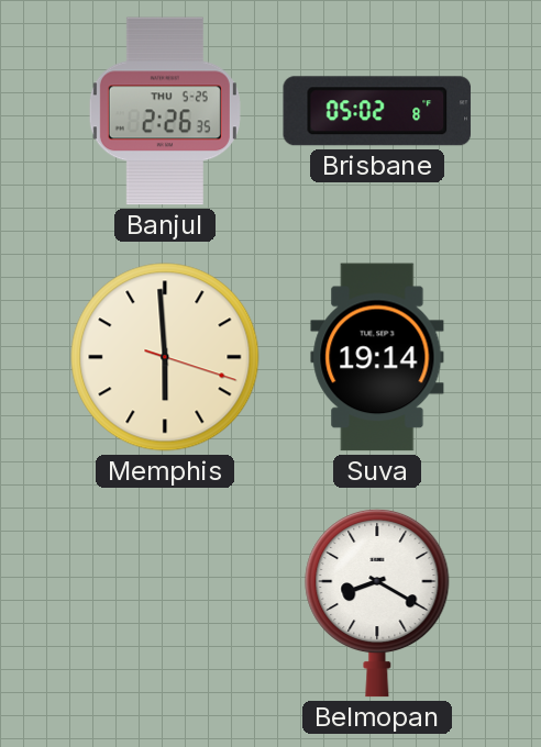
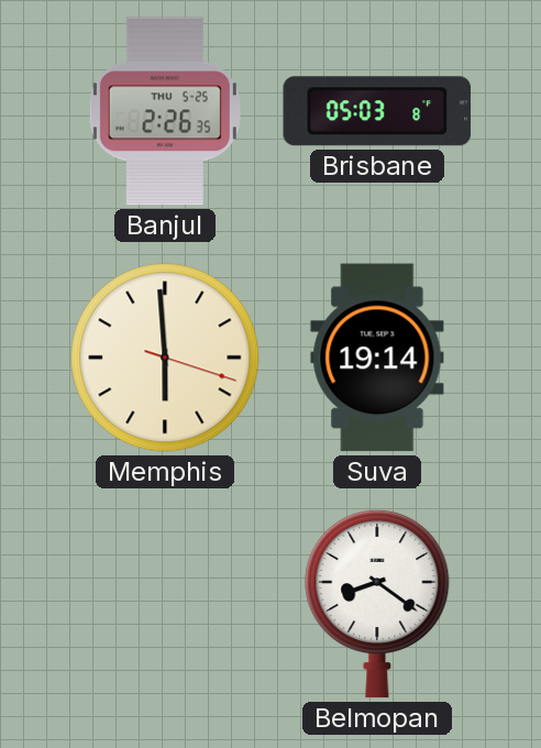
Brisbane: 05:02 -> 05:03
Belmopan: 8:20 -> 8:21
